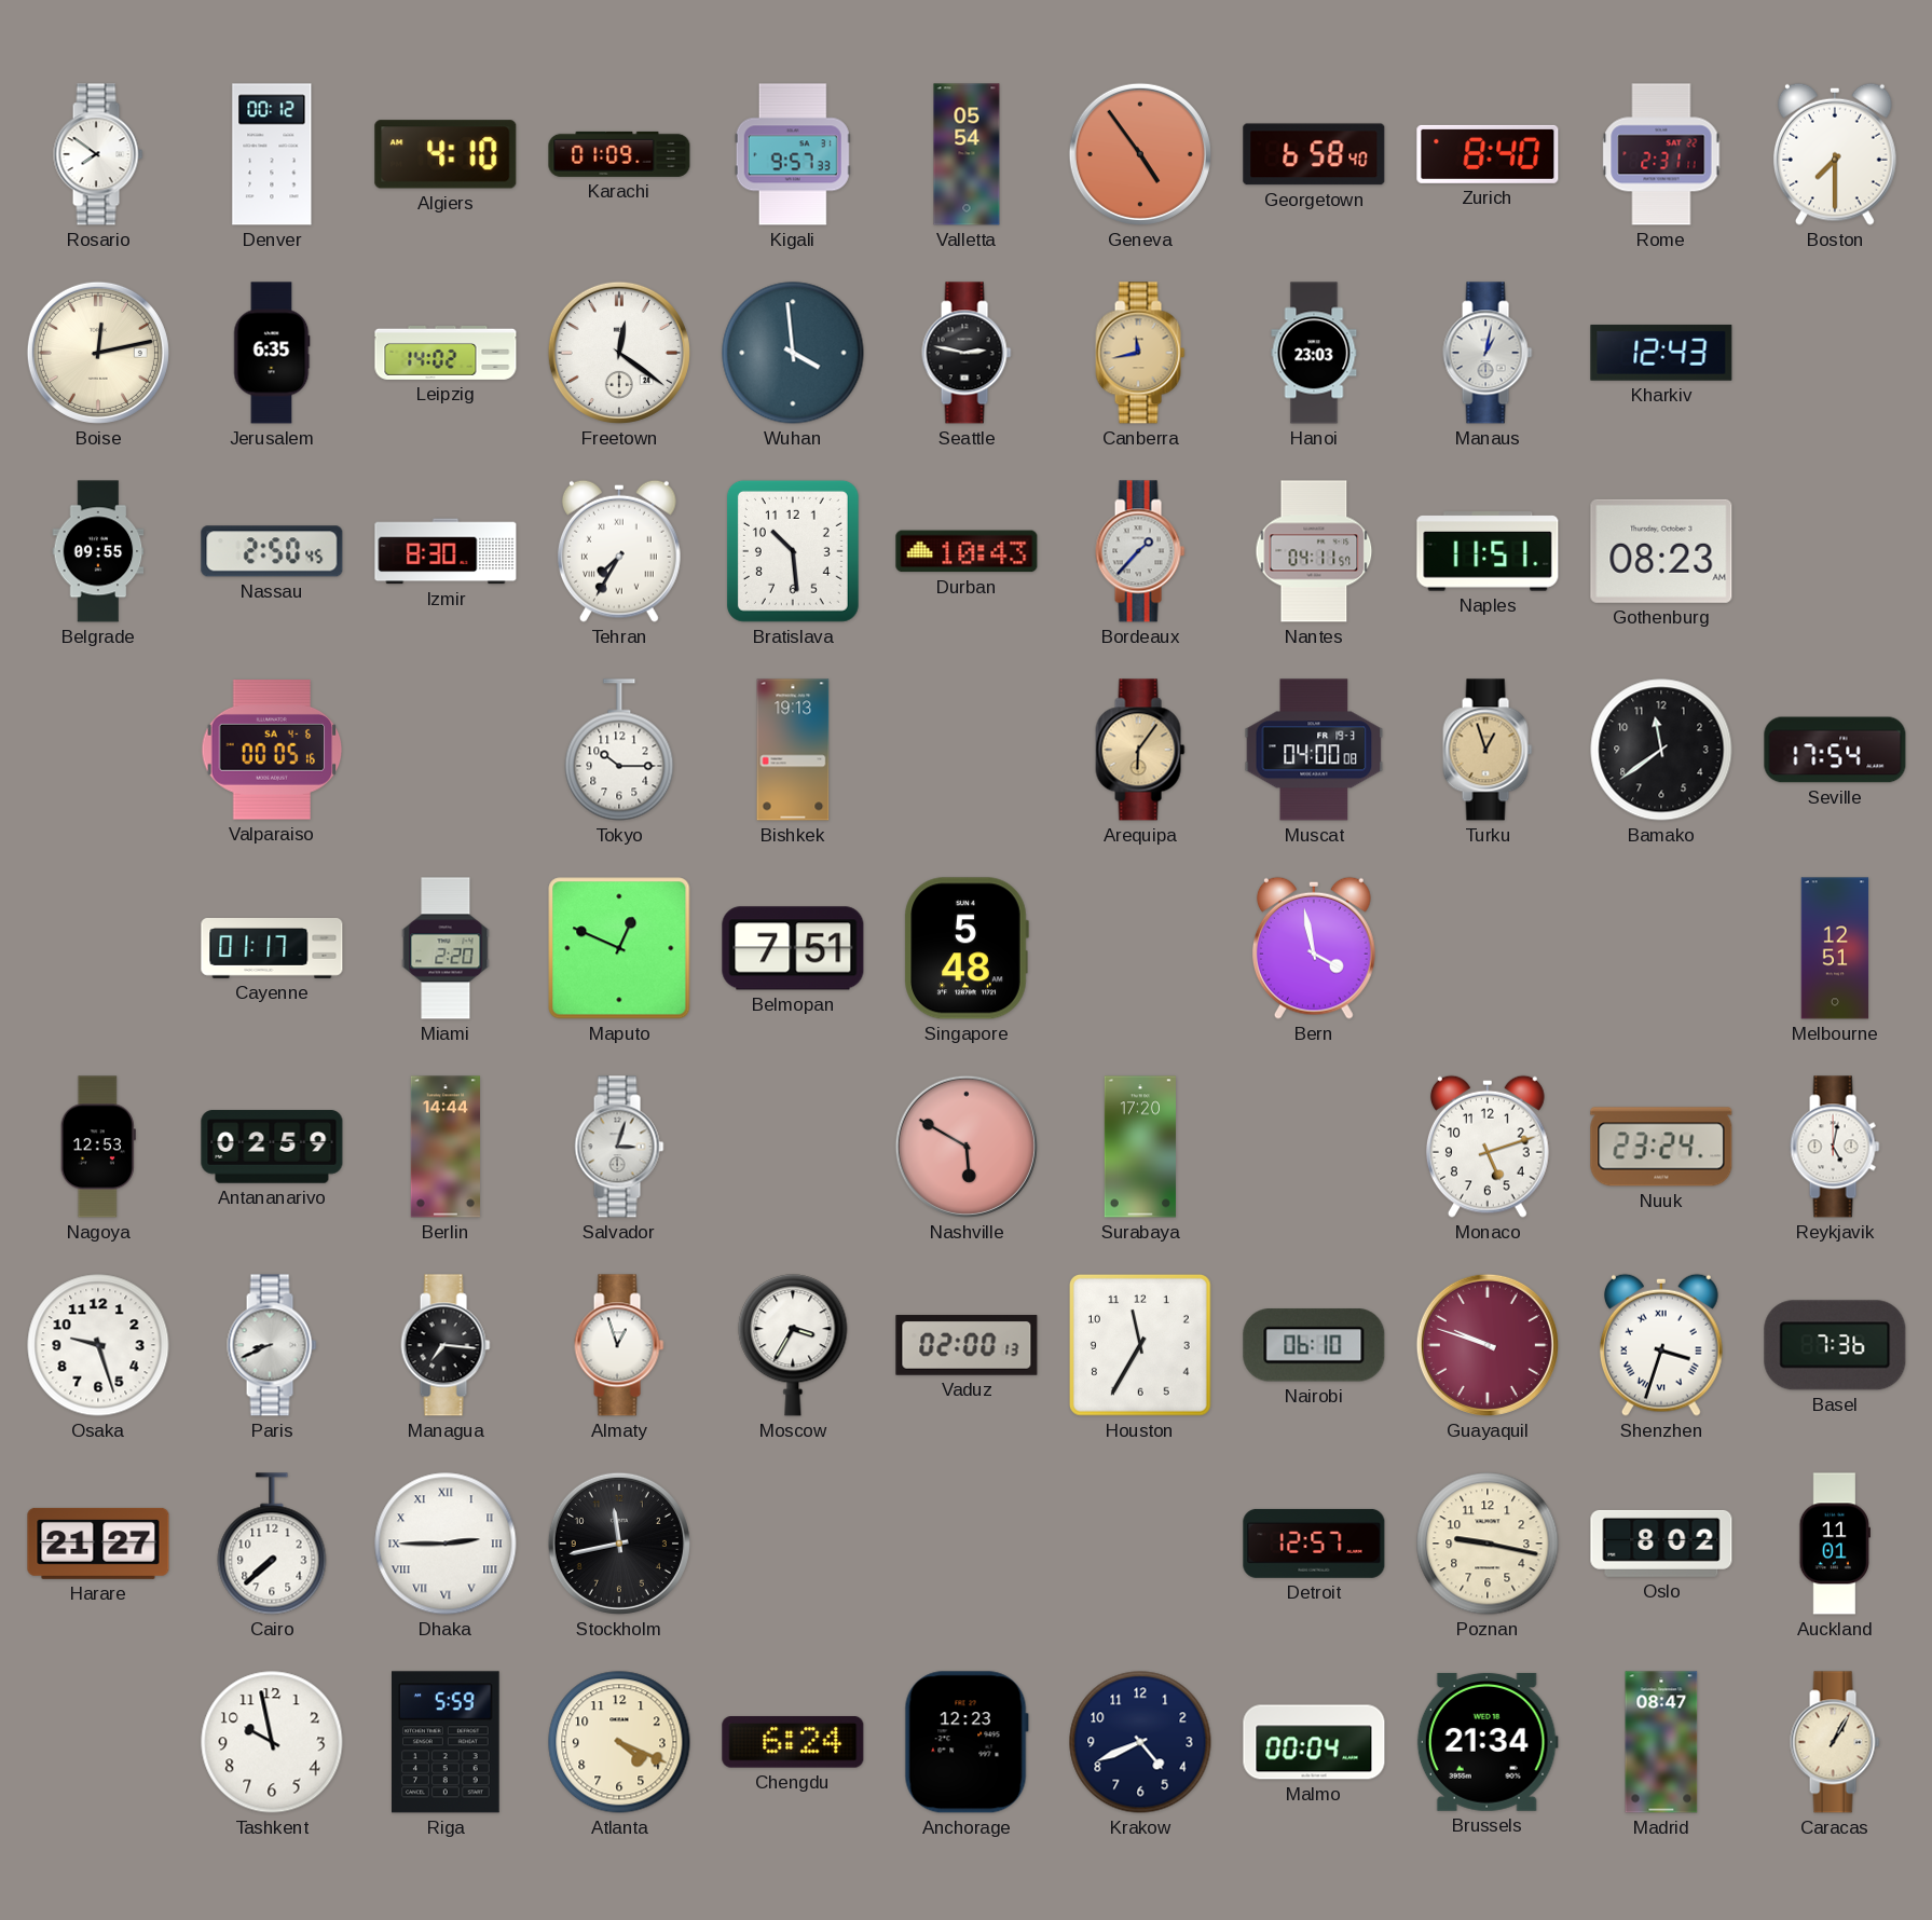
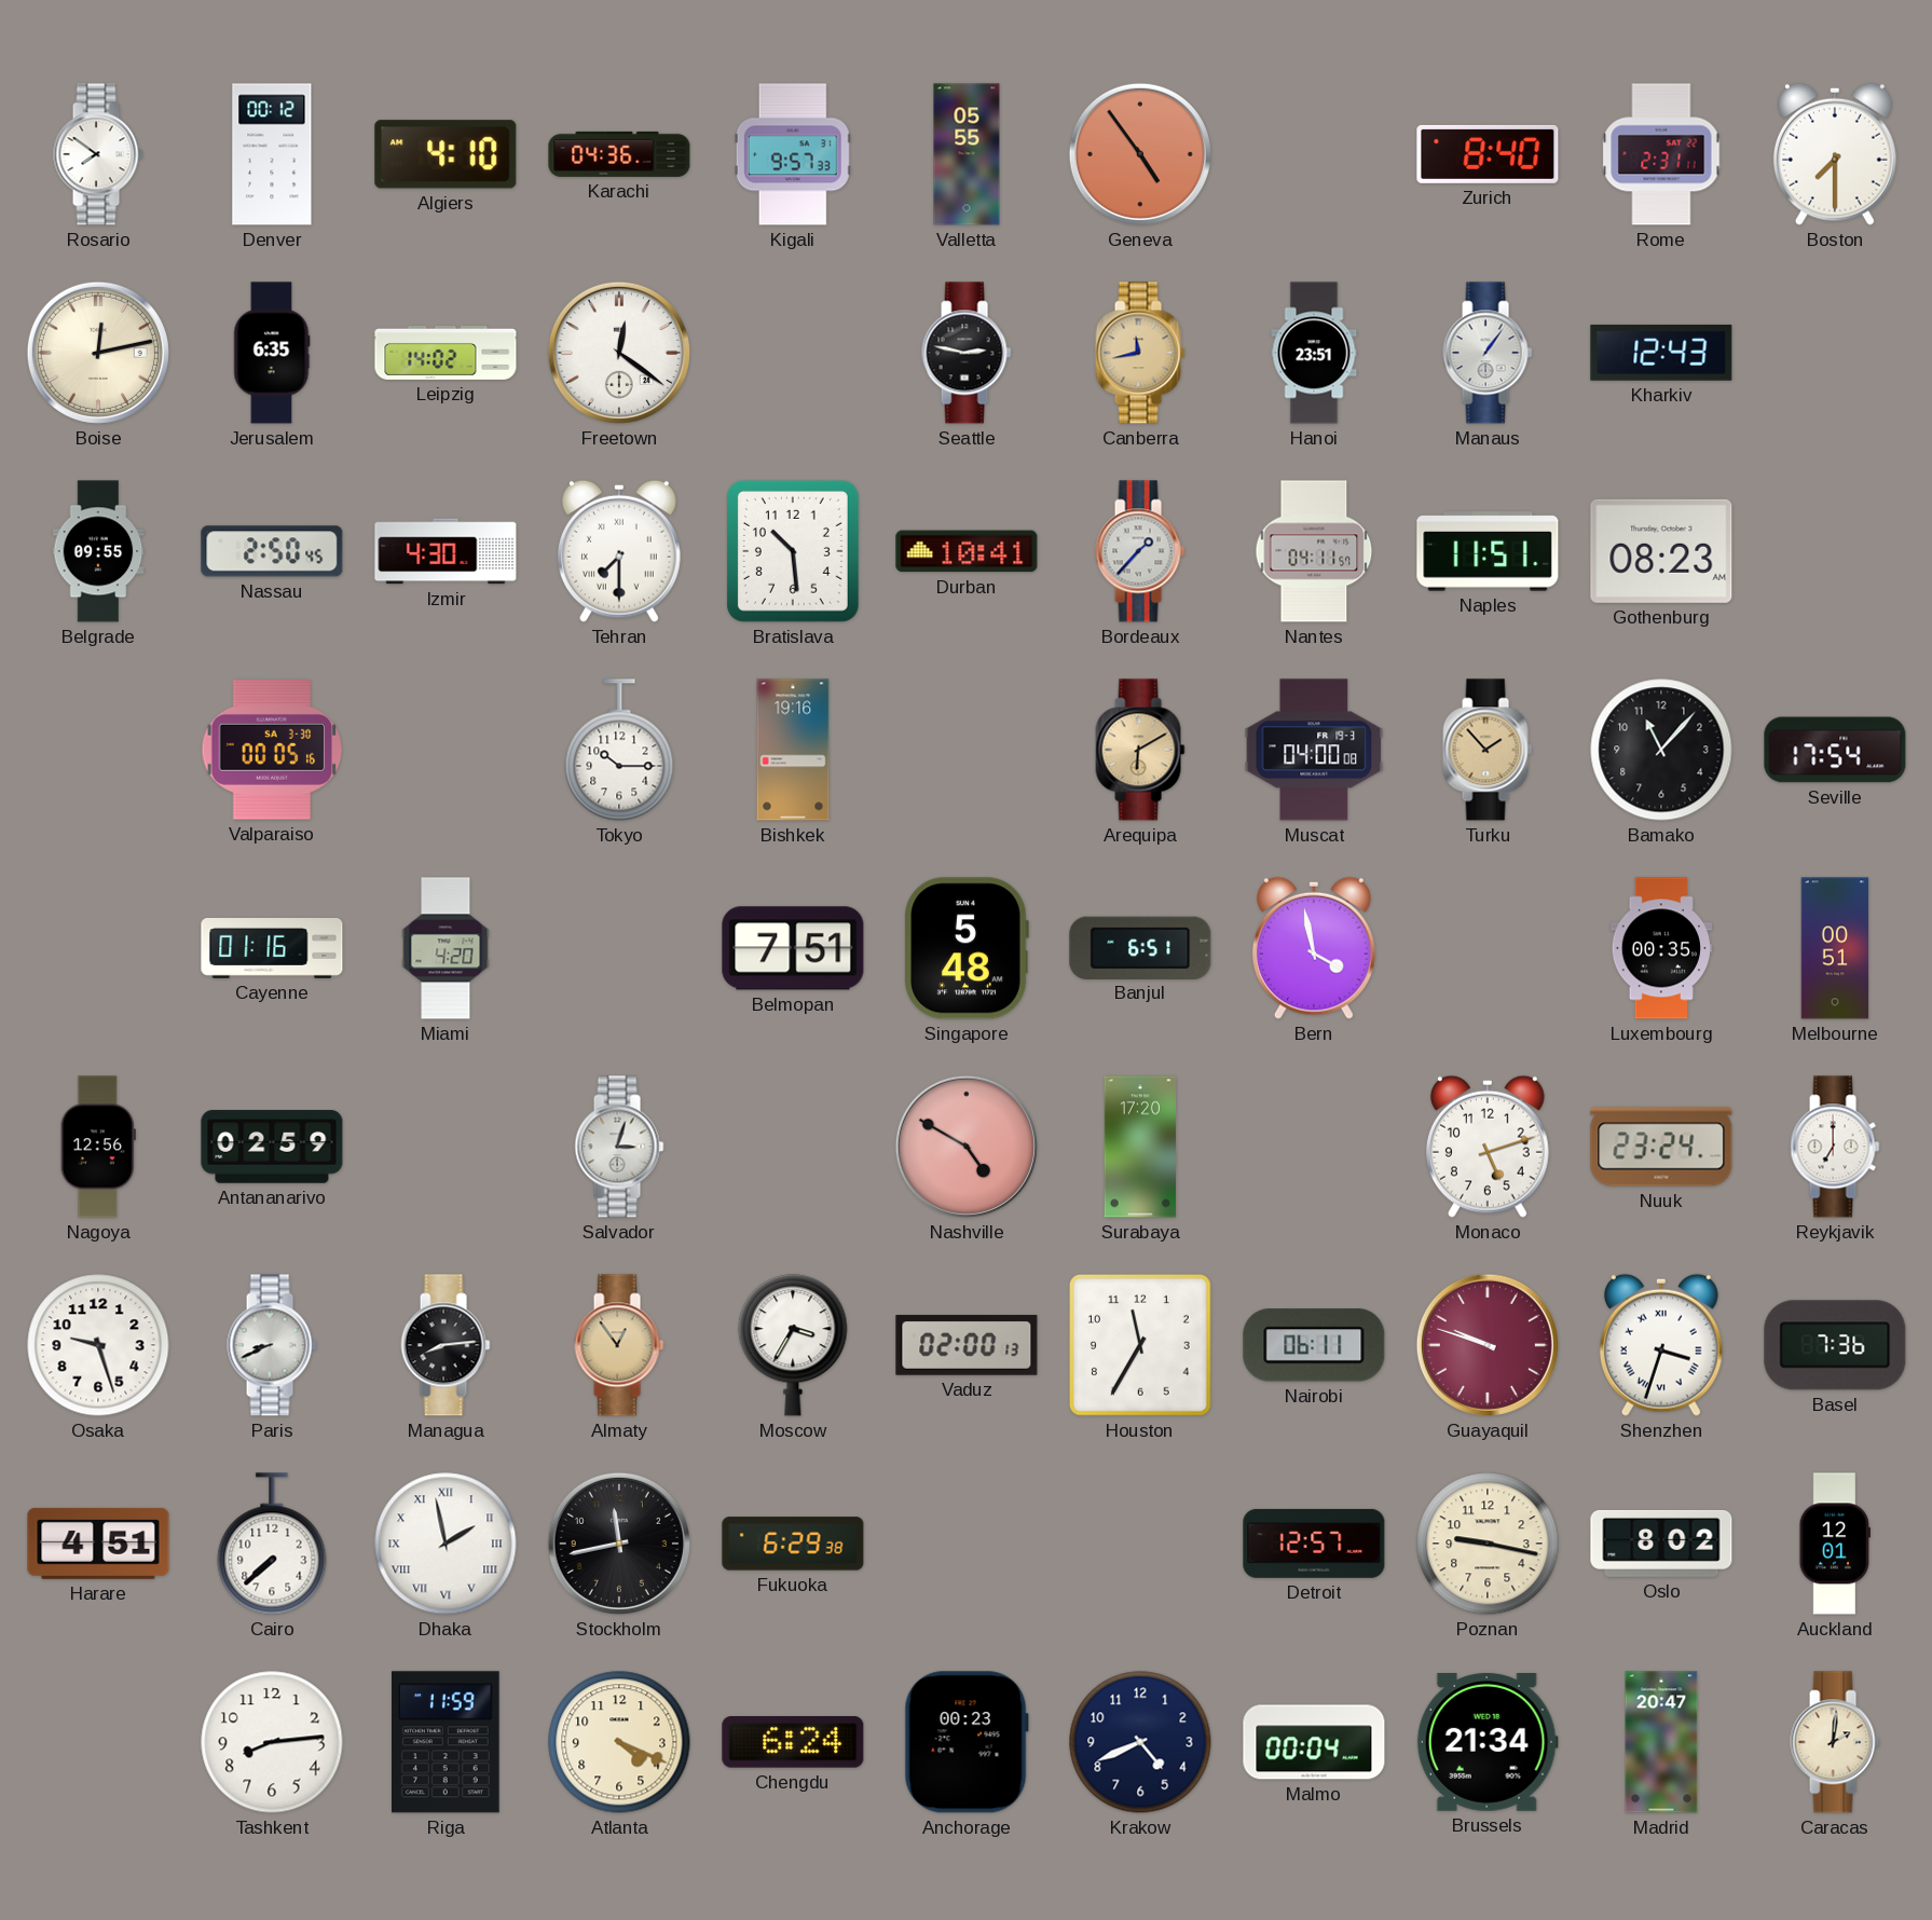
Karachi: 01:09 -> 04:36
Valletta: 05:54 -> 05:55
Georgetown: 6:58 -> none
Wuhan: 3:59 -> none
Hanoi: 23:03 -> 23:51
Manaus: 1:02 -> 1:06
Izmir: 8:30 -> 4:30
Tehran: 7:35 -> 7:30
Durban: 10:43 -> 10:41
Valparaiso date: SA 4-6 -> SA 3-30
Bishkek: 19:13 -> 19:16
Arequipa: 6:06 -> 6:10
Turku: 12:57 -> 1:53
Bamako: 11:39 -> 11:07
Cayenne: 01:17 -> 01:16
Miami: 2:20 -> 4:20
Maputo: 12:49 -> none
Banjul: none -> 6:51
Luxembourg: none -> 00:35
Melbourne: 12:51 -> 00:51
Nagoya: 12:53 -> 12:56
Berlin: 14:44 -> none
Nashville: 5:50 -> 4:50
Reykjavik: 5:02 -> 7:00
Managua: 7:16 -> 8:14
Almaty: 12:57 -> 12:54
Almaty dial: white -> champagne
Nairobi: 06:10 -> 06:11
Harare: 21:27 -> 4:51
Dhaka: 2:45 -> 1:58
Fukuoka: none -> 6:29
Auckland: 11:01 -> 12:01
Tashkent: 9:58 -> 8:14
Riga: 5:59 -> 11:59
Anchorage: 12:23 -> 00:23
Madrid: 08:47 -> 20:47
Caracas: 1:05 -> 2:01
